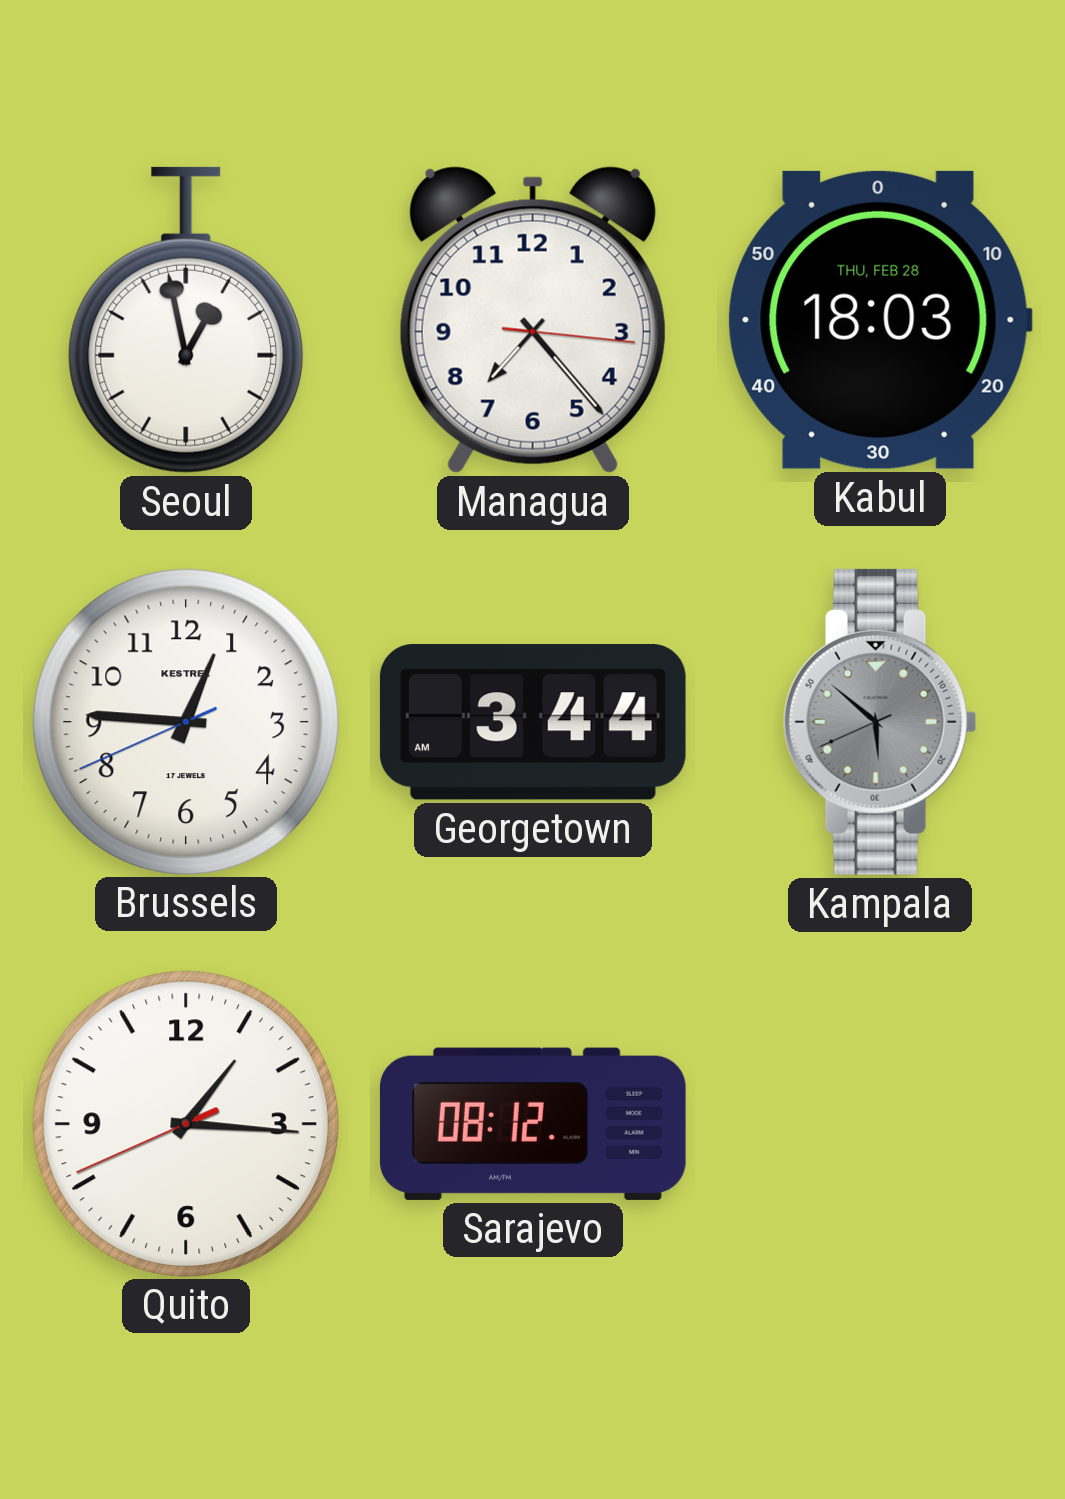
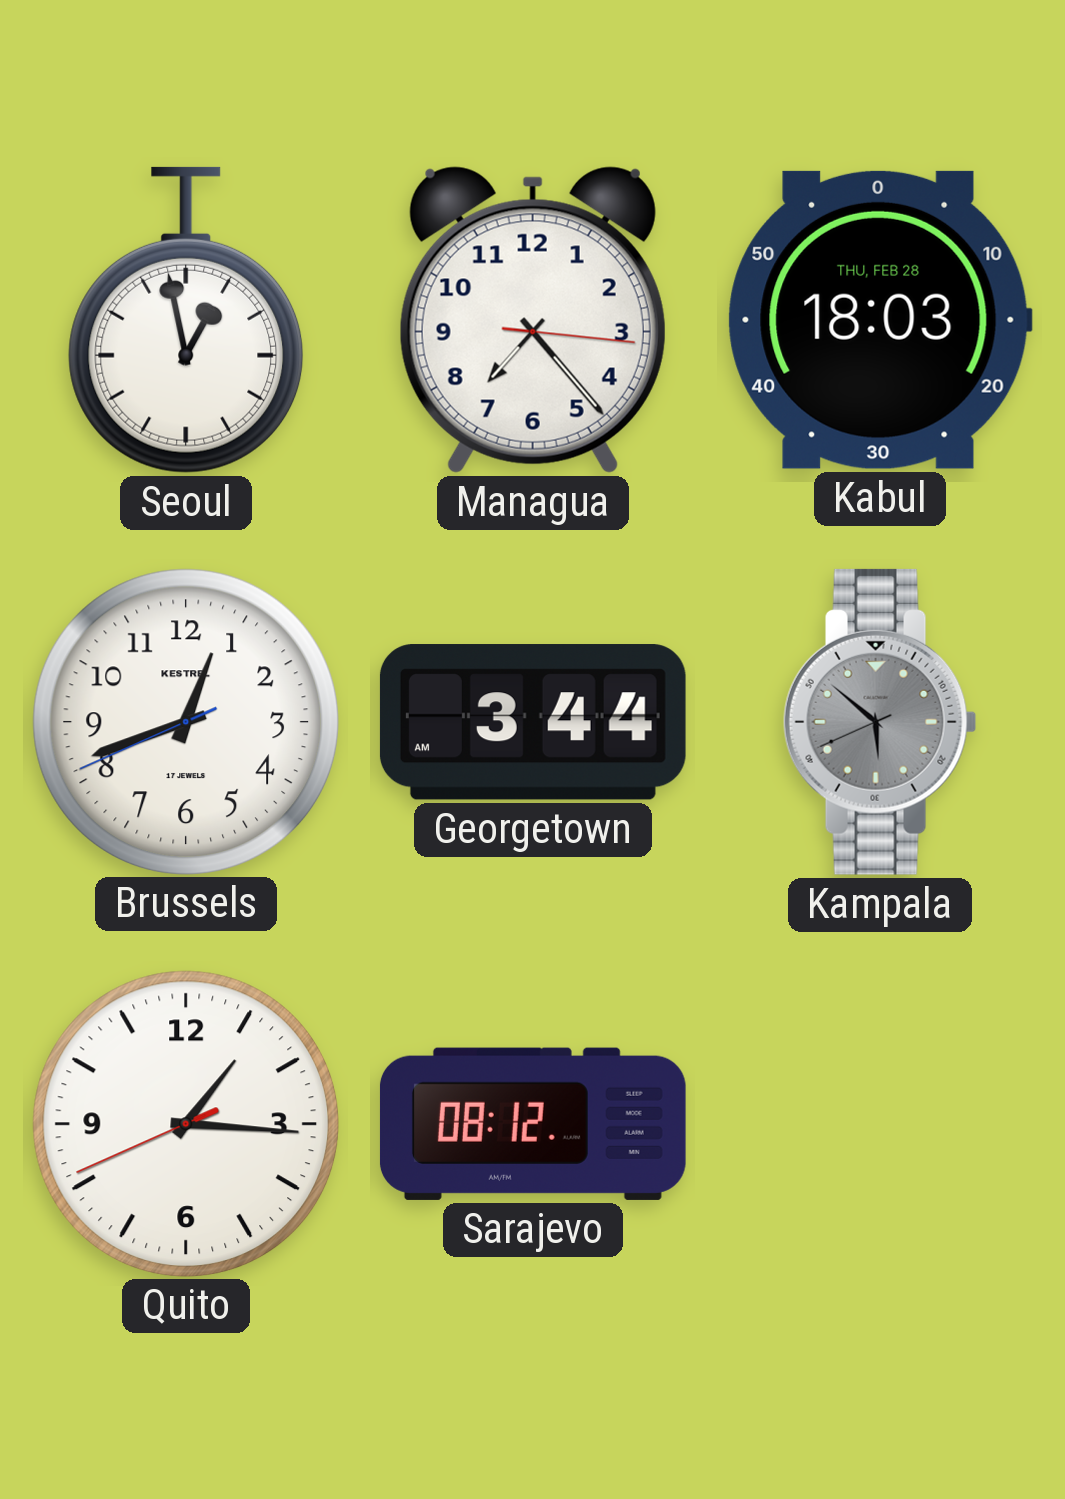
Brussels: 12:45 -> 12:41
